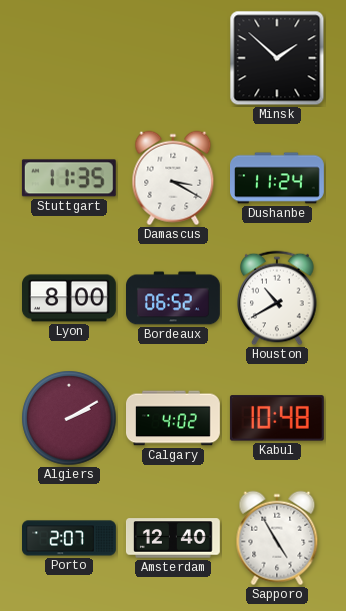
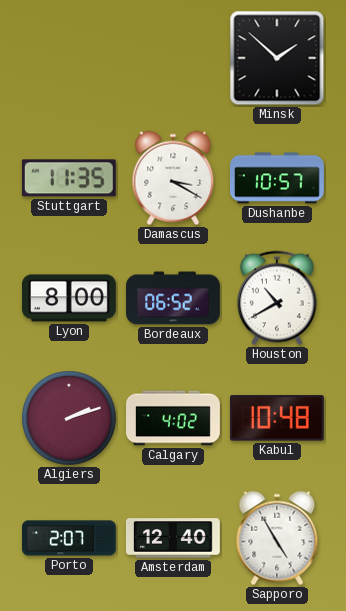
Dushanbe: 11:24 -> 10:57
Algiers: 2:10 -> 2:12
